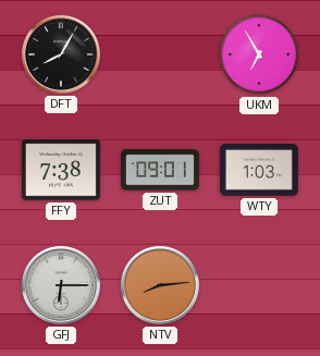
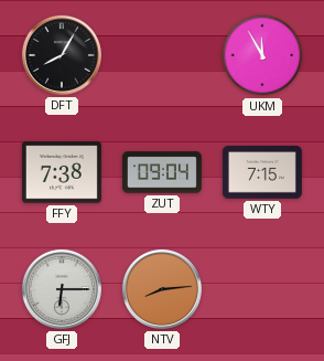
UKM: 6:55 -> 11:55
ZUT: 09:01 -> 09:04
WTY: 1:03 -> 7:15
